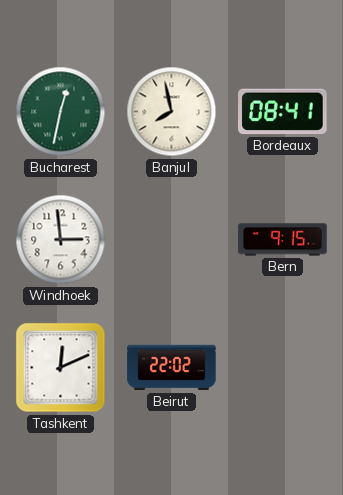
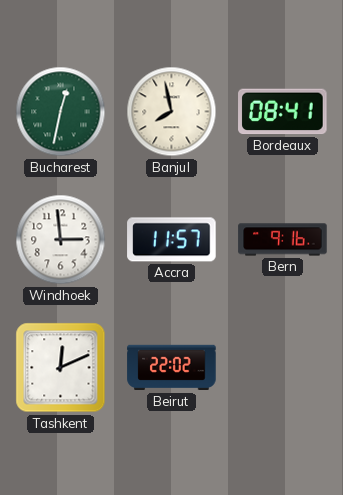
Accra: none -> 11:57
Bern: 9:15 -> 9:16
